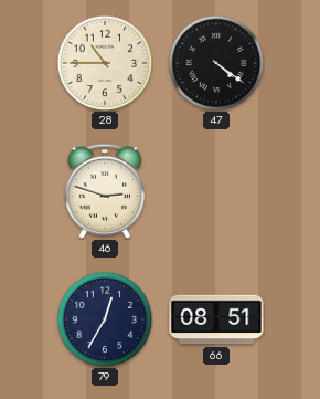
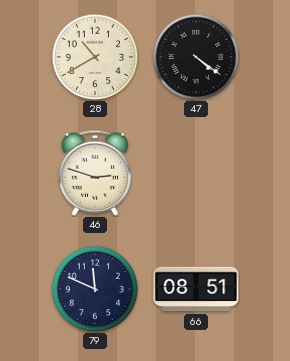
28: 10:45 -> 10:40
79: 12:35 -> 11:49
